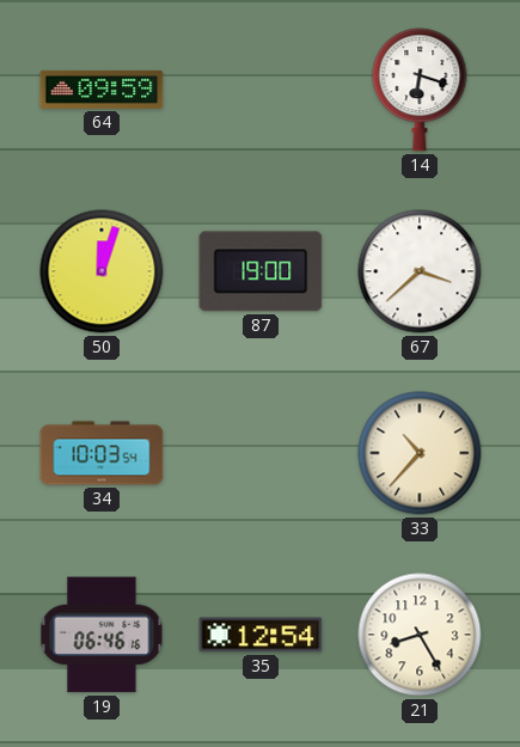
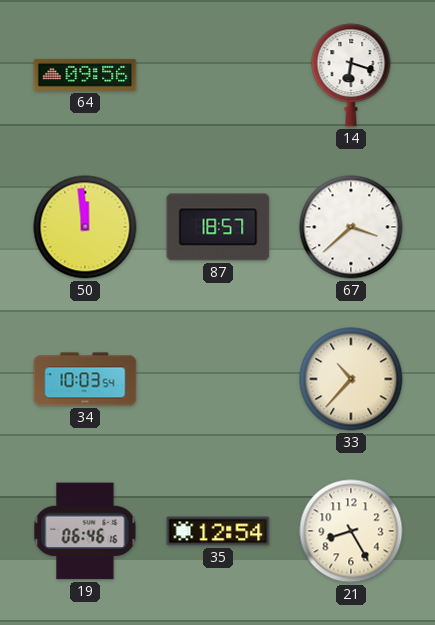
64: 09:59 -> 09:56
50: 12:03 -> 11:59
87: 19:00 -> 18:57
